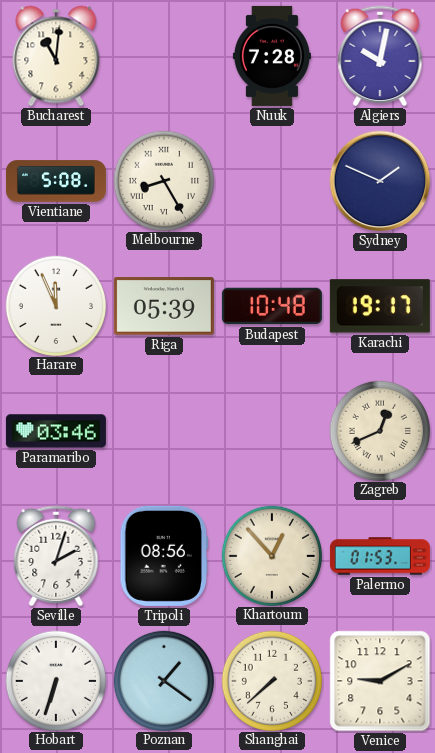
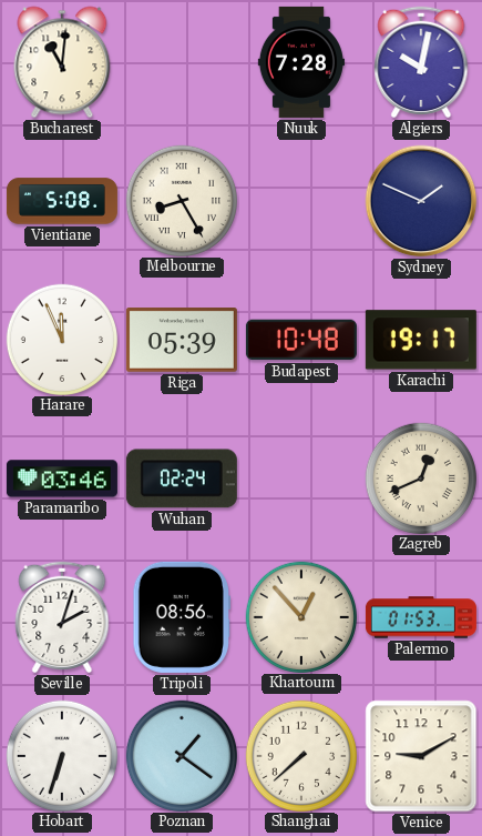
Wuhan: none -> 02:24
